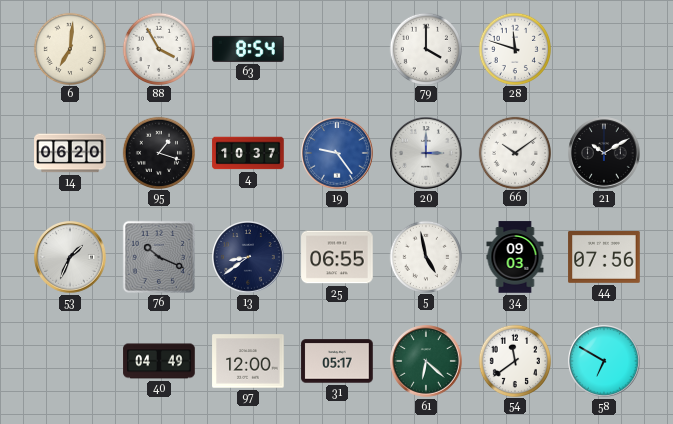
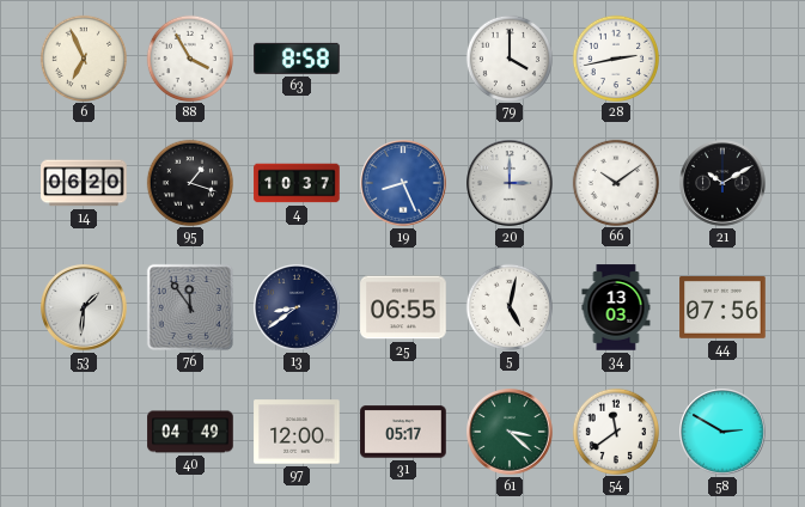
6: 7:01 -> 6:56
63: 8:54 -> 8:58
28: 11:48 -> 2:43
19: 9:24 -> 8:26
53: 1:34 -> 1:31
76: 10:19 -> 11:54
5: 4:58 -> 5:02
34: 09:03 -> 13:03
61: 6:22 -> 3:22
58: 6:50 -> 2:50
